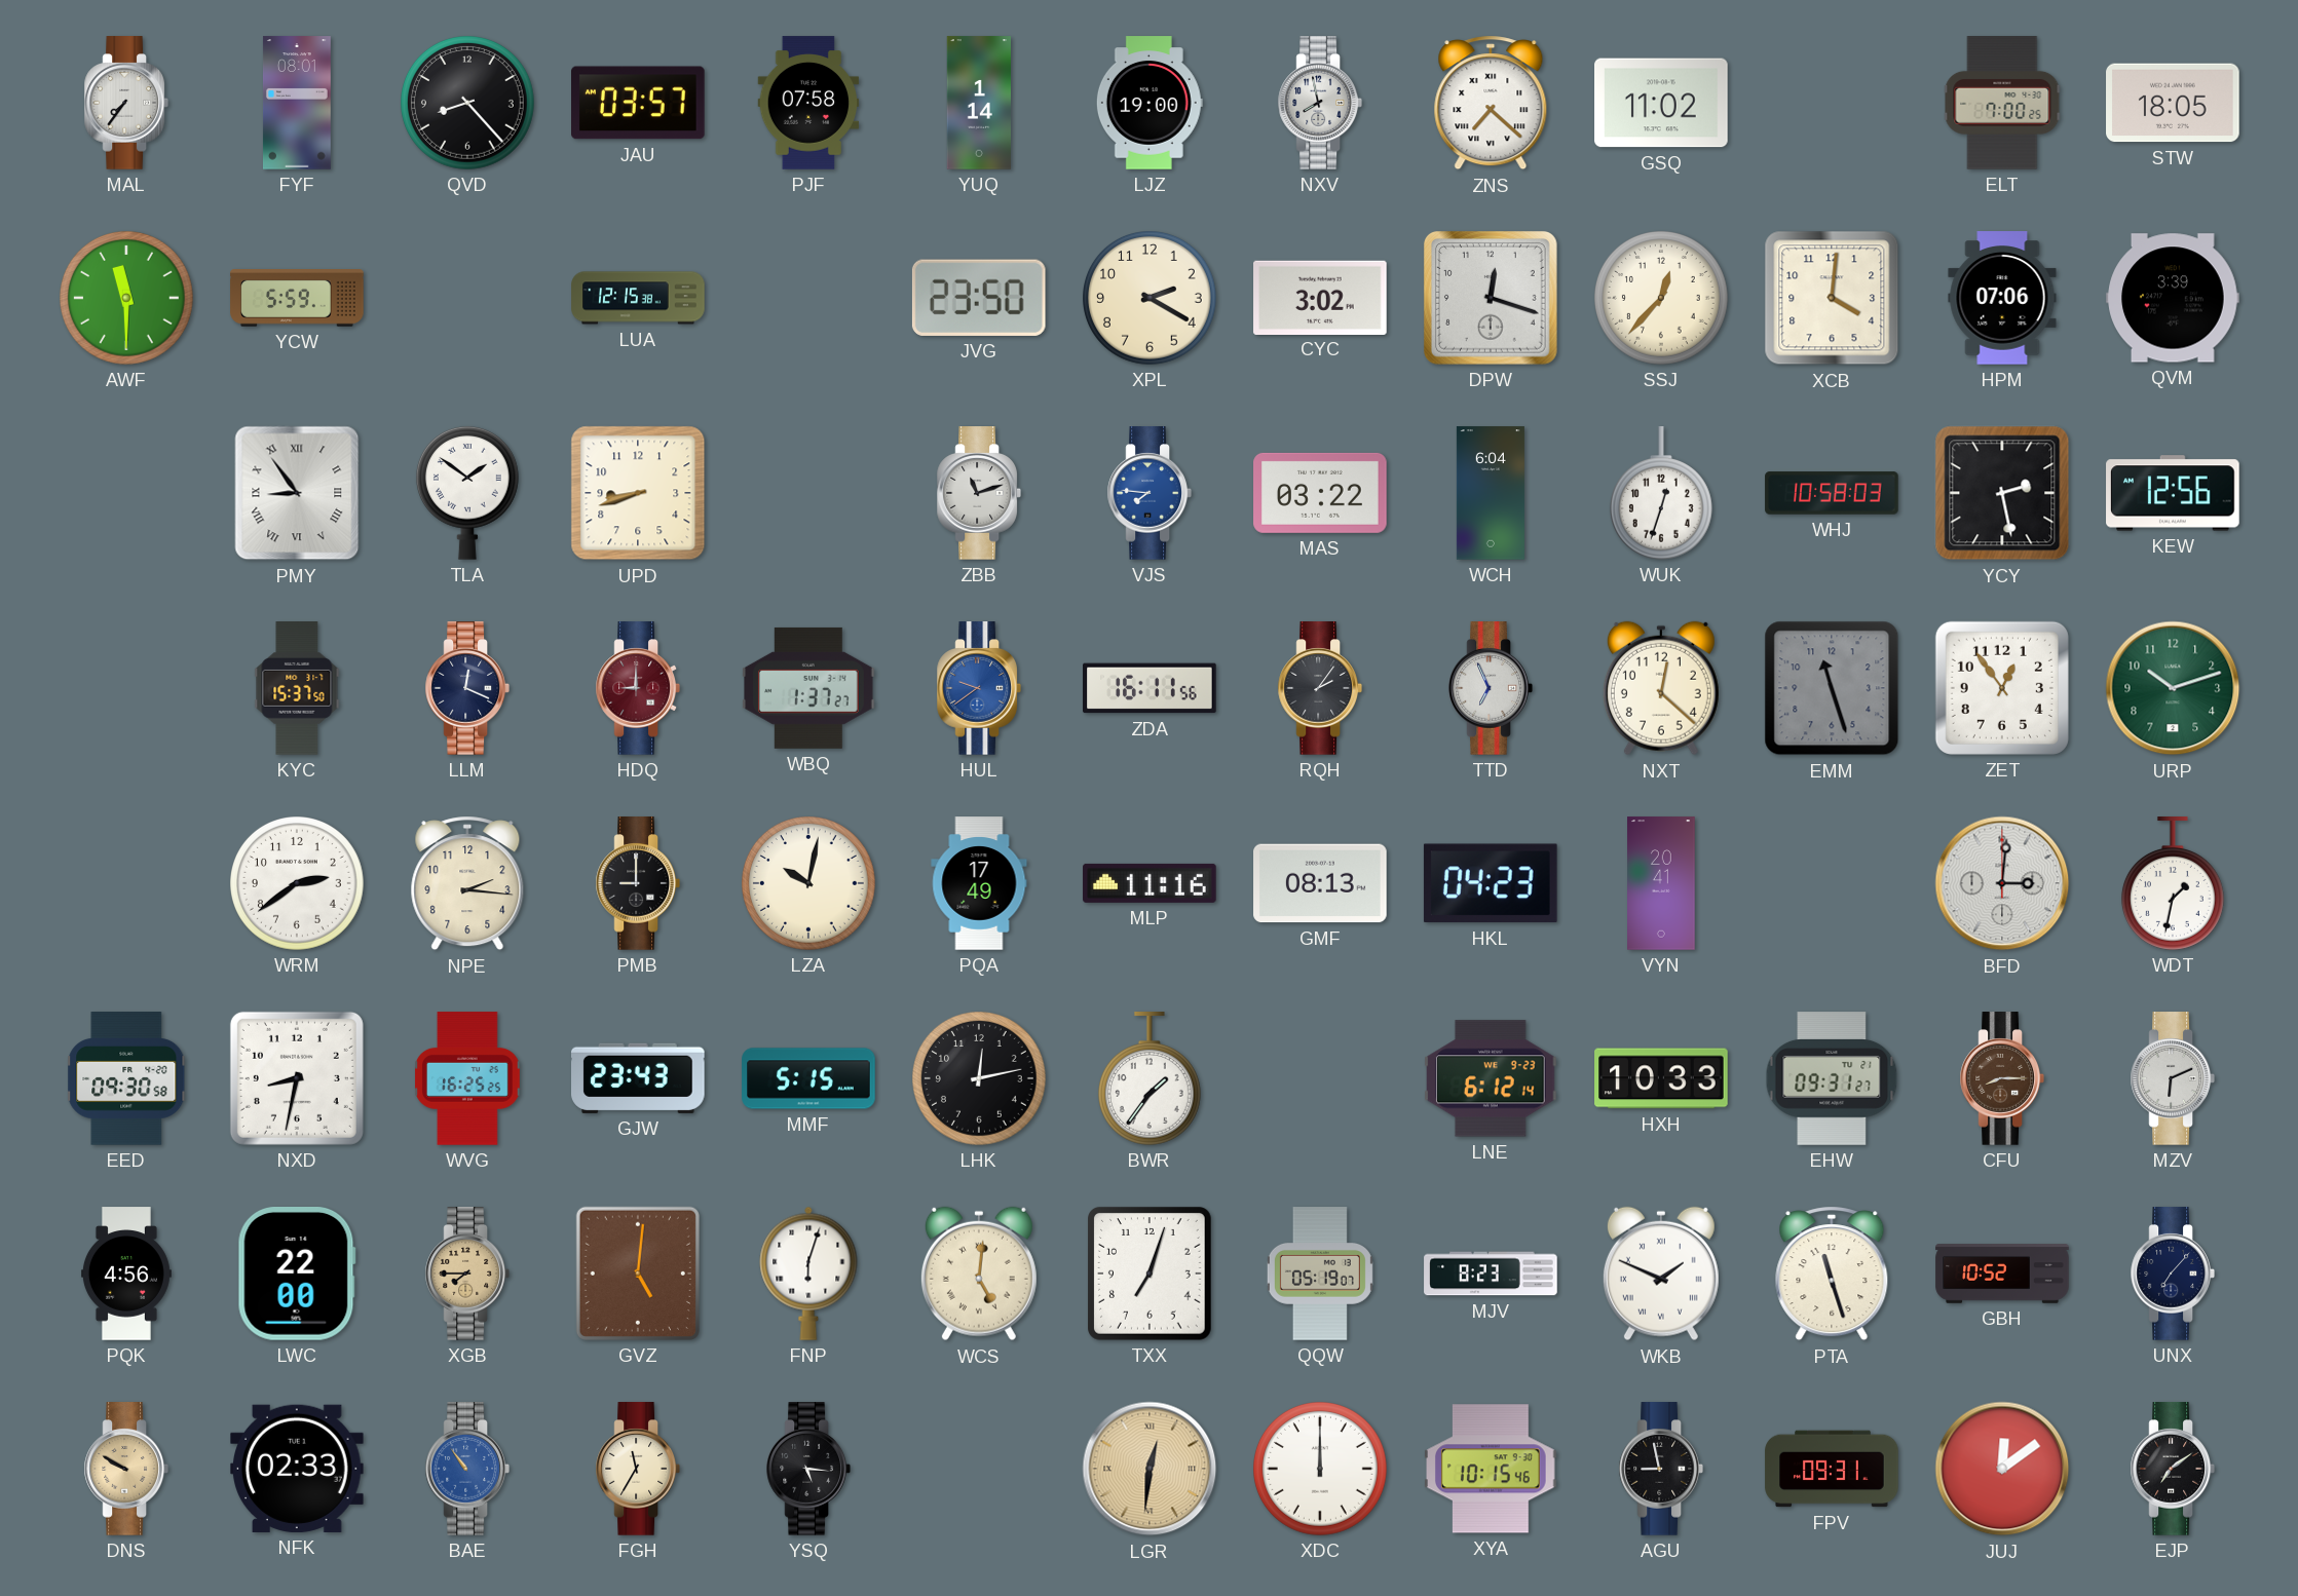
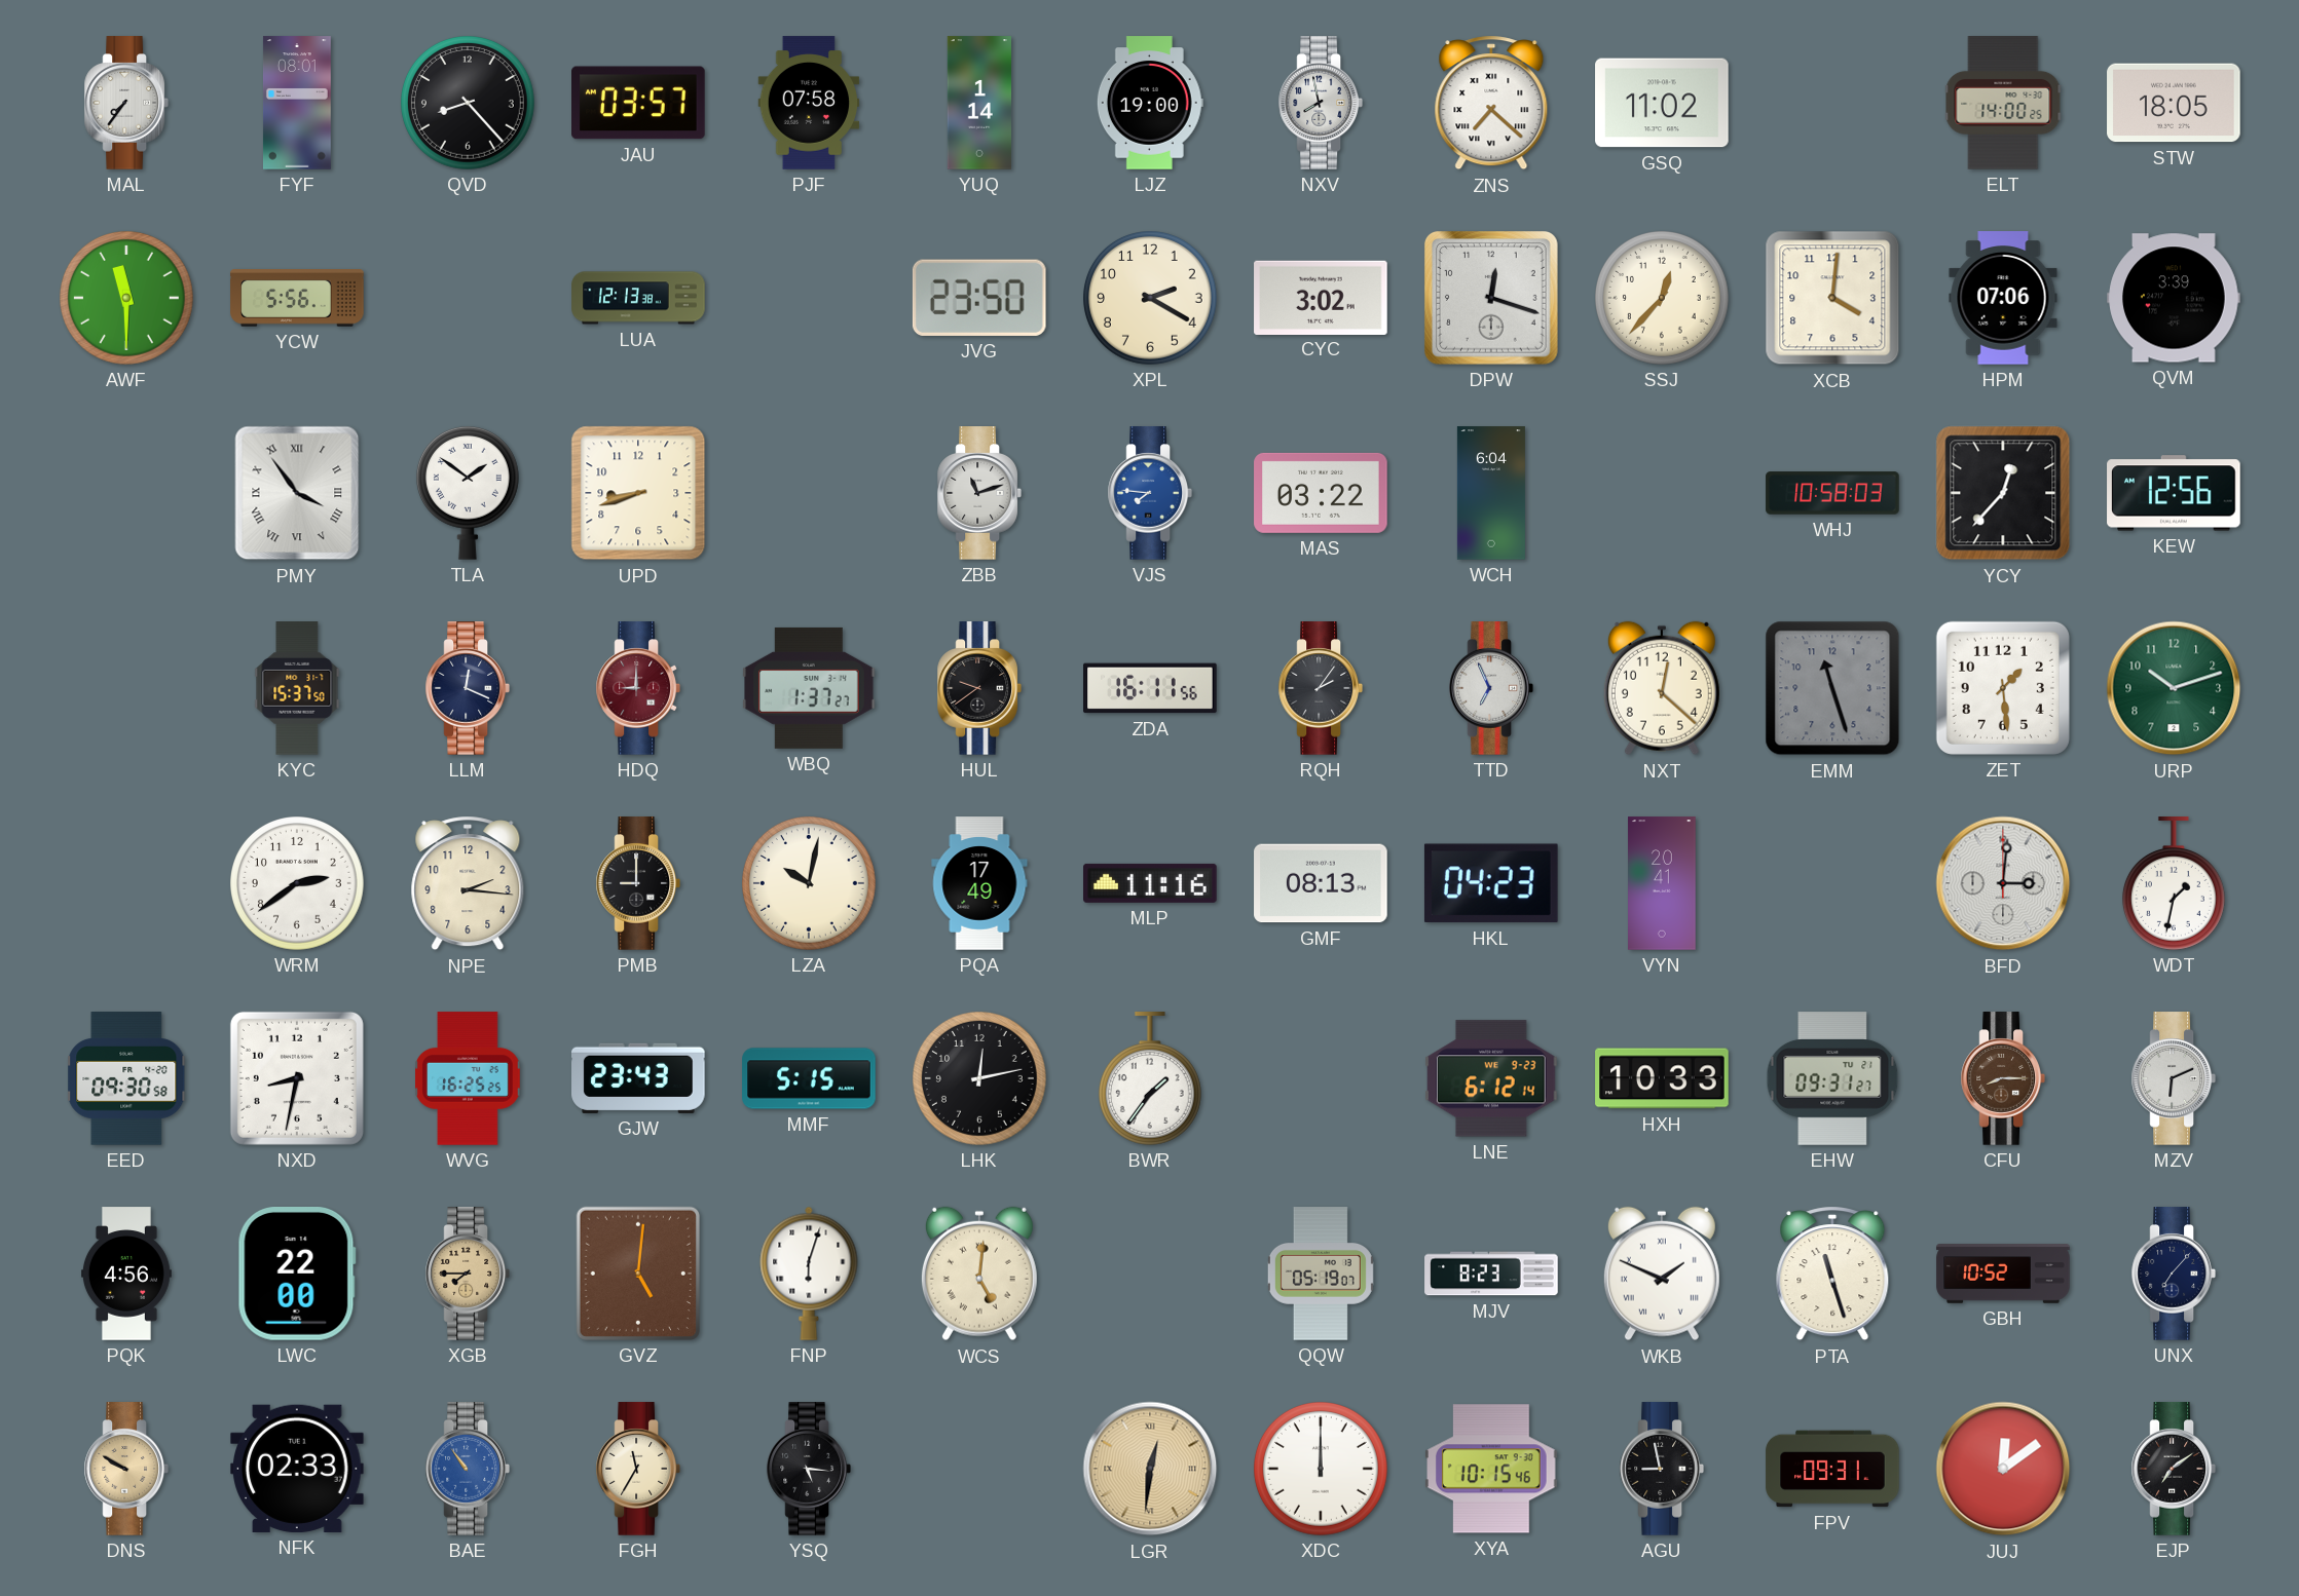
ELT: 7:00 -> 14:00
YCW: 5:59 -> 5:56
LUA: 12:15 -> 12:13
PMY: 8:54 -> 3:54
WUK: 12:33 -> none
YCY: 2:28 -> 12:37
HUL dial: blue -> black
ZET: 12:54 -> 1:29
TXX: 7:03 -> none
